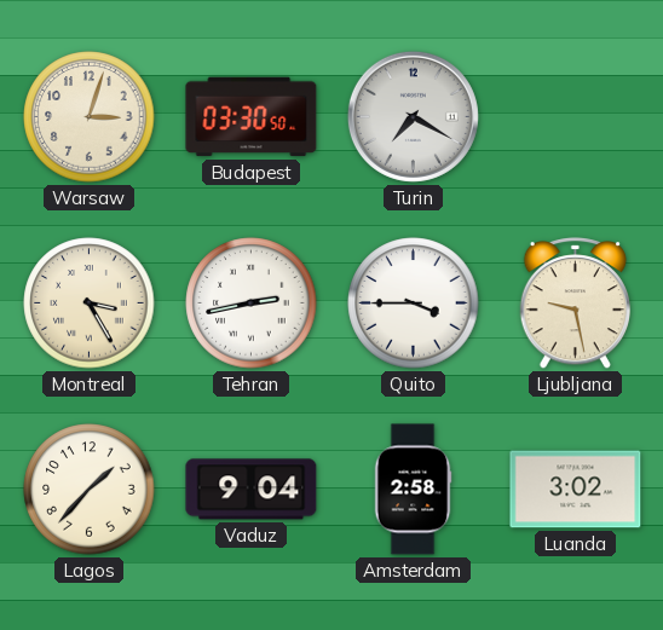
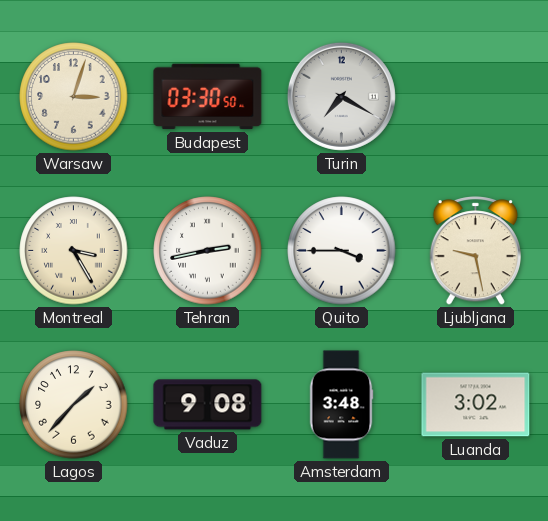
Vaduz: 9:04 -> 9:08
Amsterdam: 2:58 -> 3:48
